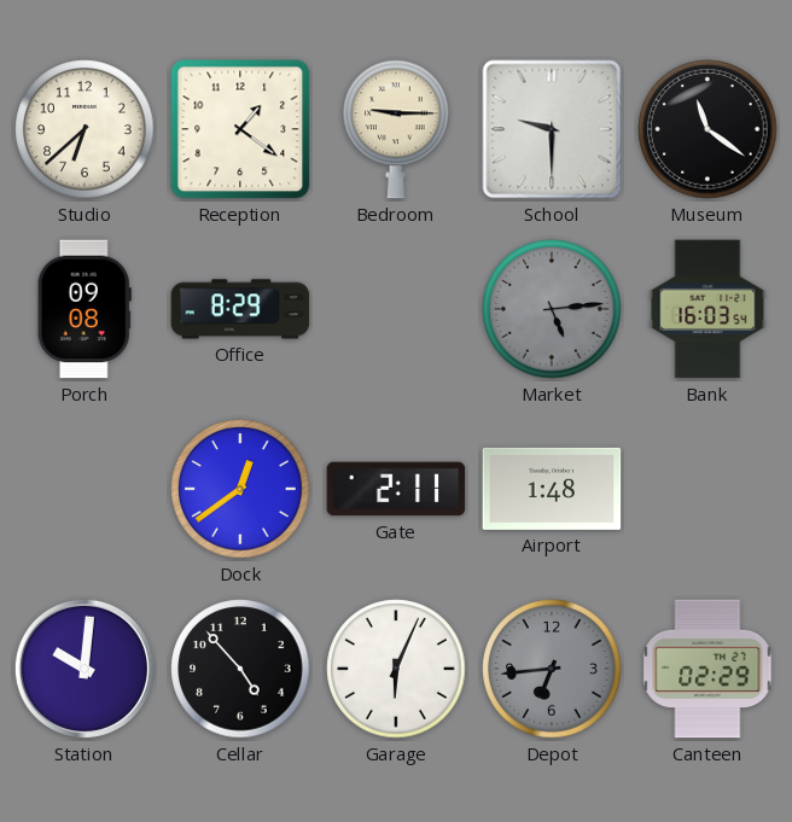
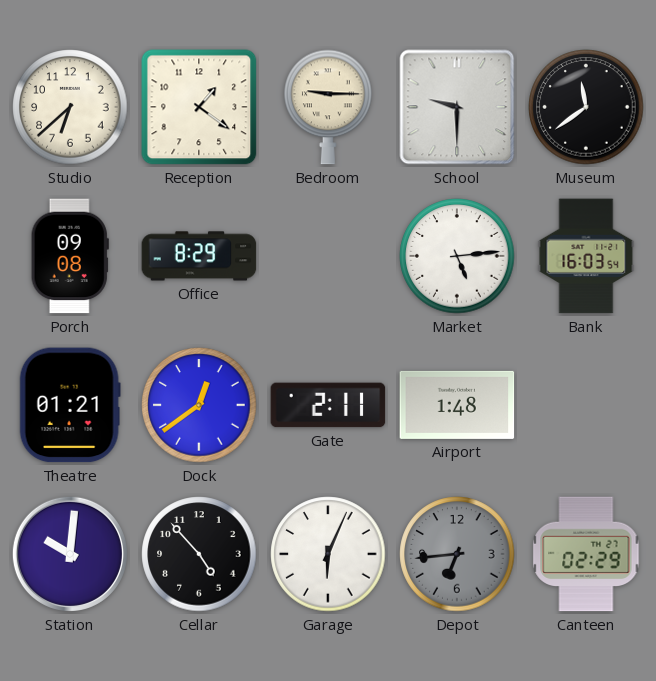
Museum: 11:21 -> 11:39
Market dial: grey -> white
Theatre: none -> 01:21
